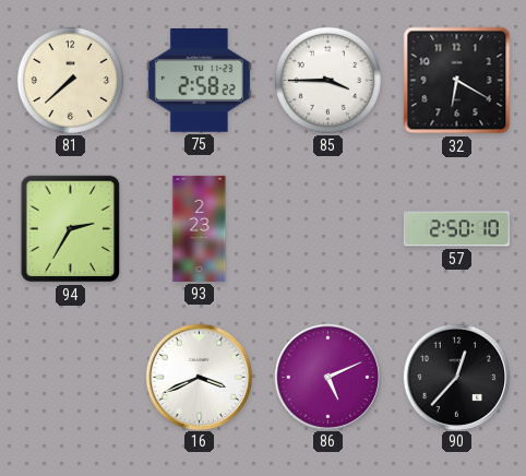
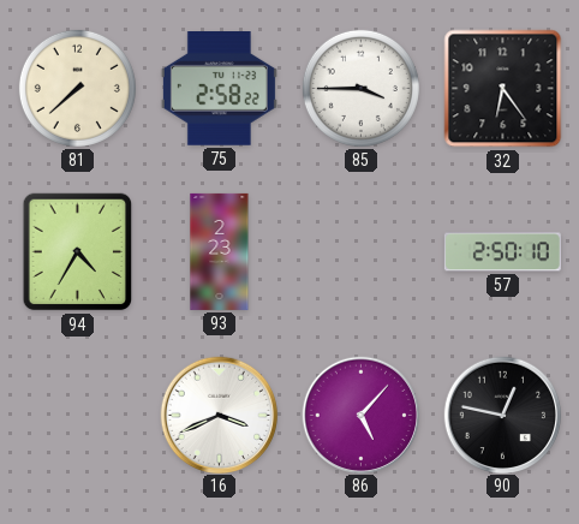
32: 6:20 -> 6:24
94: 2:35 -> 4:35
86: 5:11 -> 5:07
90: 12:37 -> 12:47
